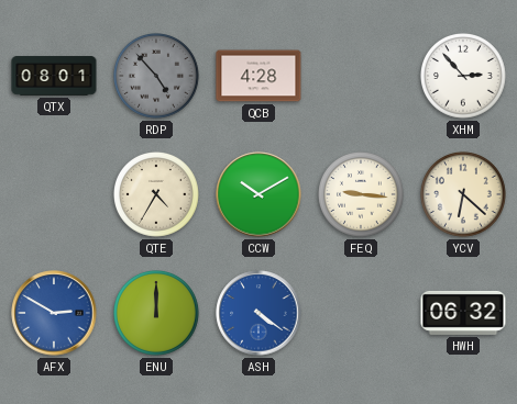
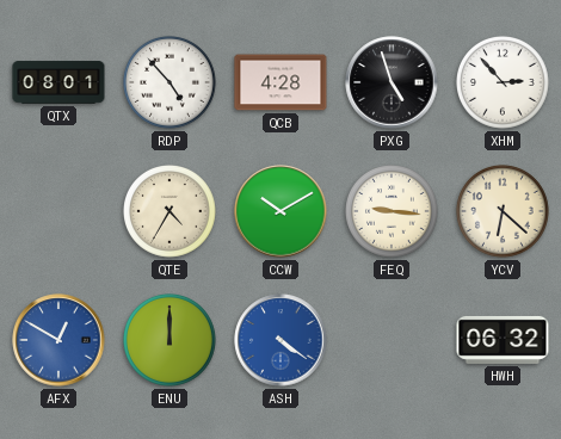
RDP dial: grey -> white
PXG: none -> 4:57
AFX: 2:50 -> 12:50
